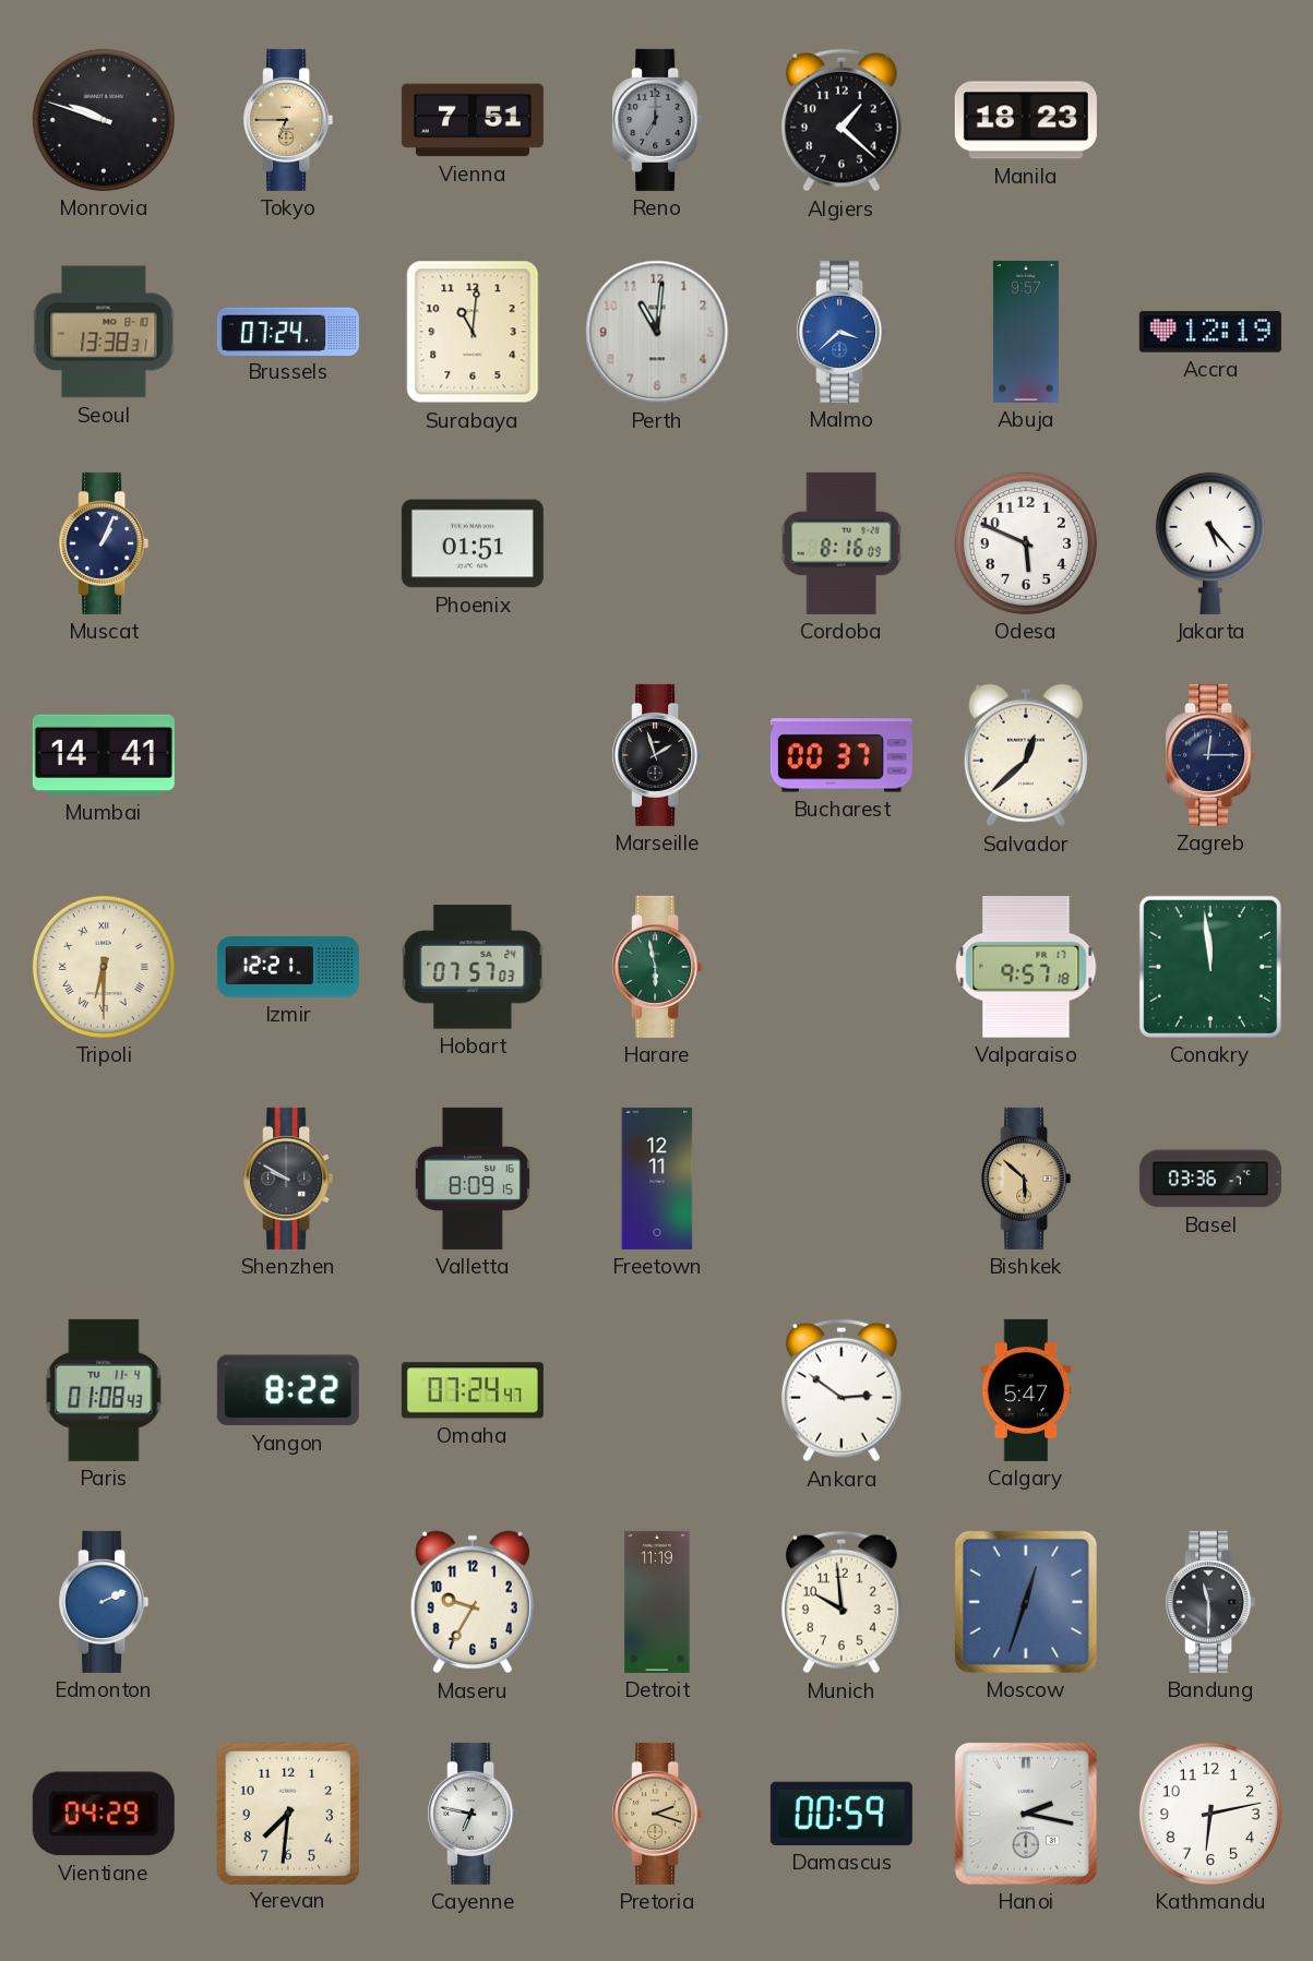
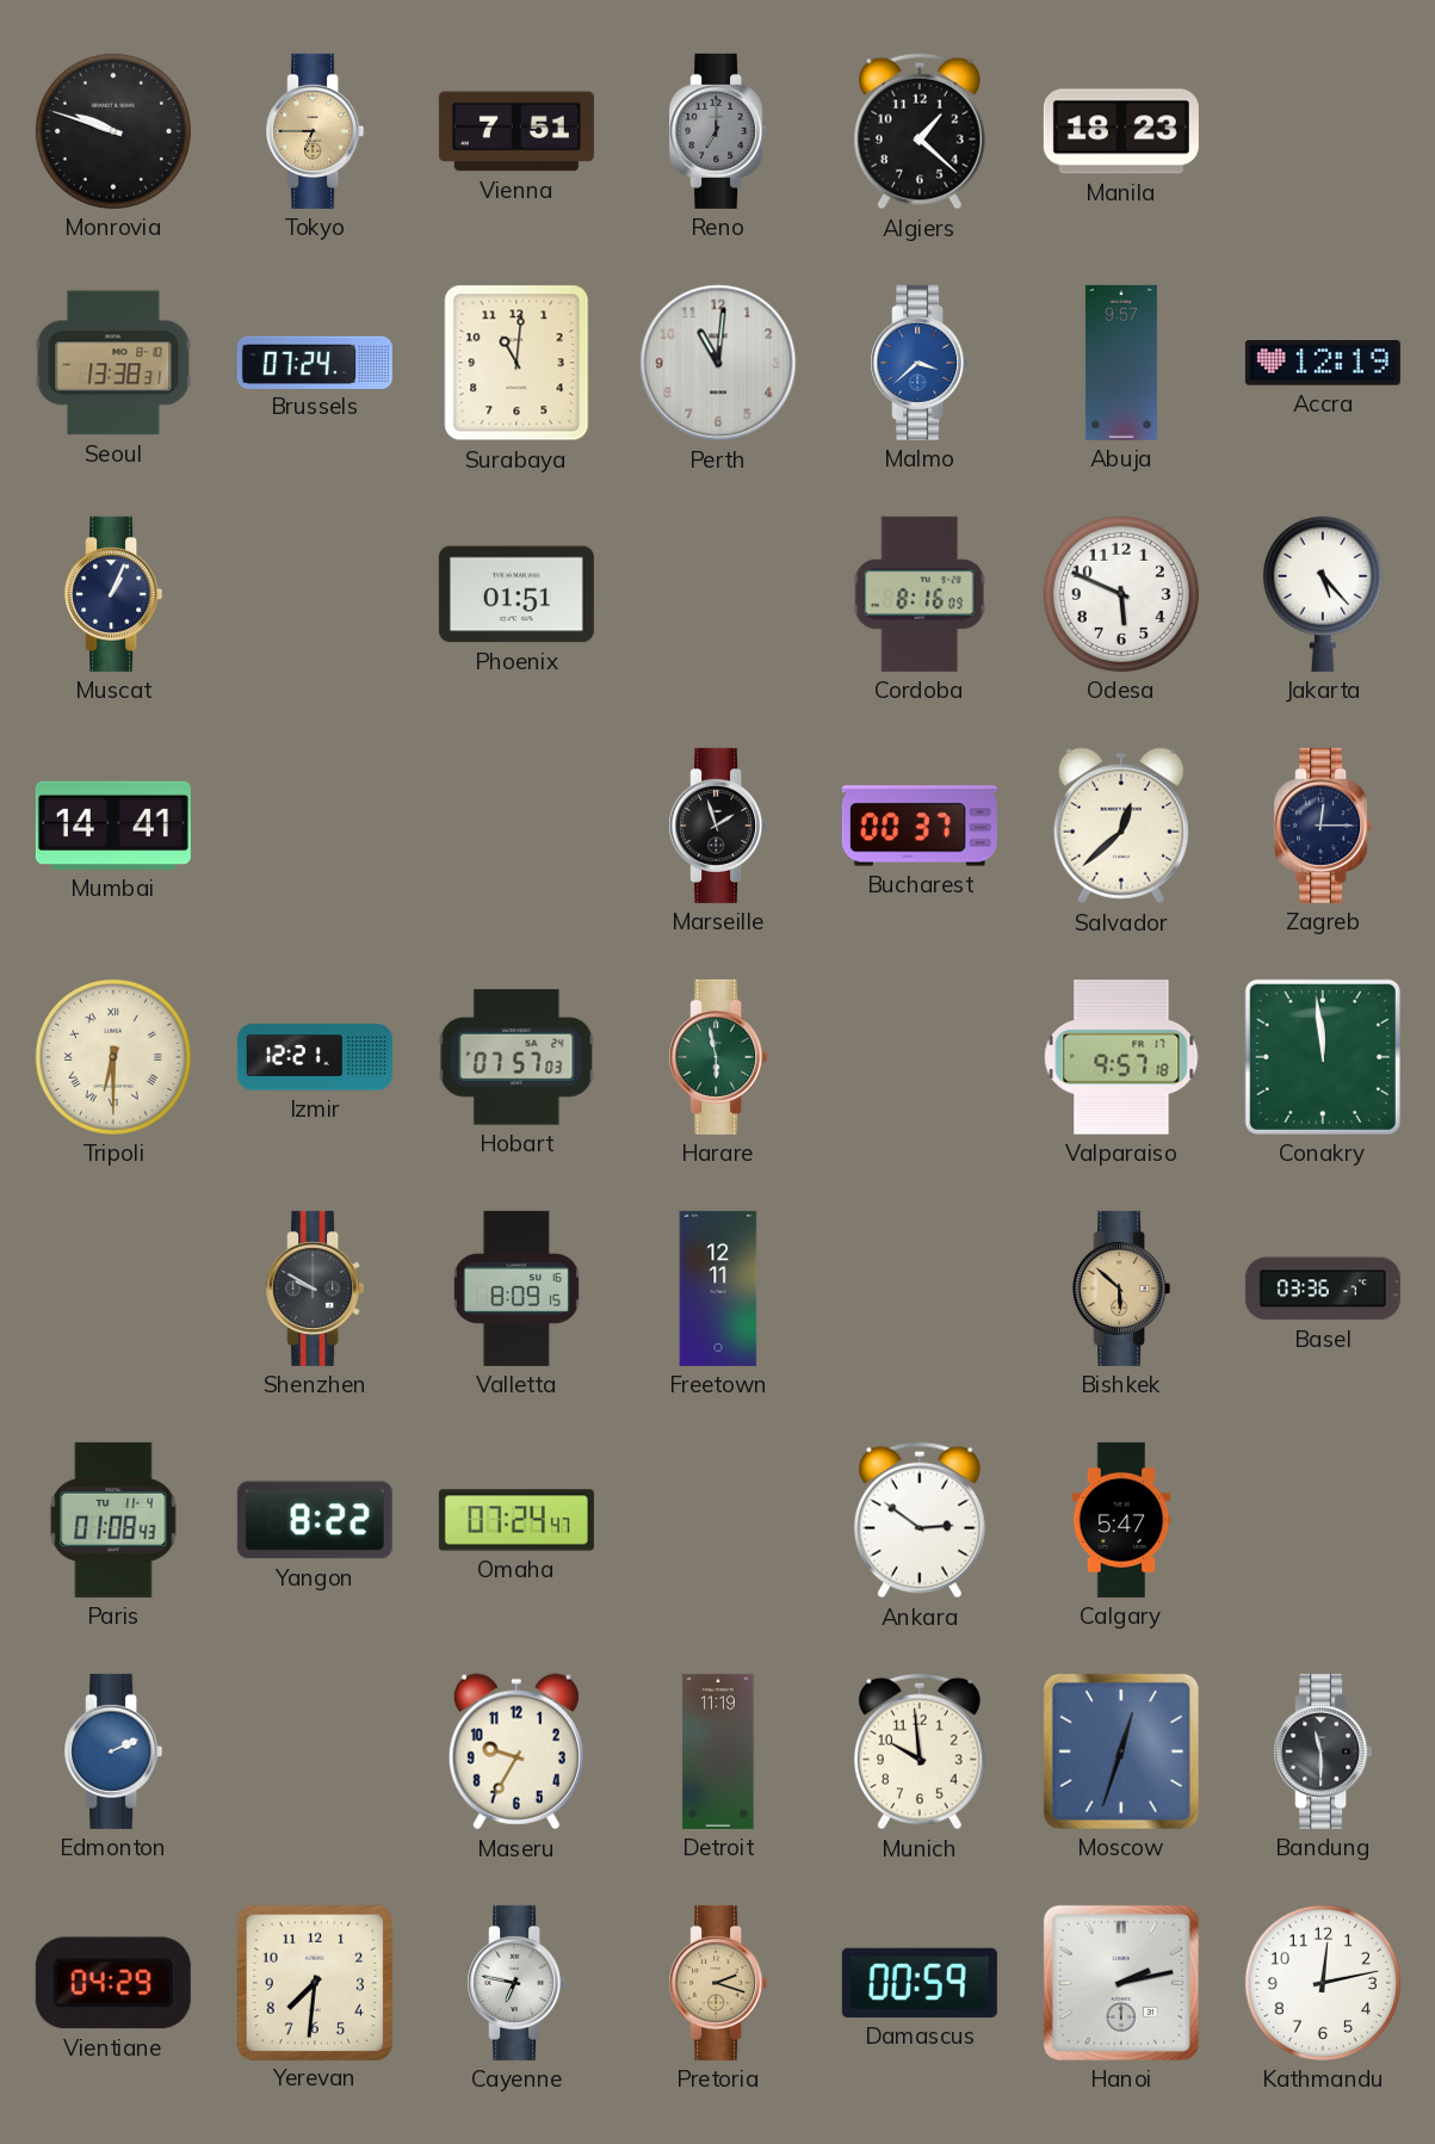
Hanoi: 2:17 -> 2:13
Kathmandu: 6:13 -> 12:13
